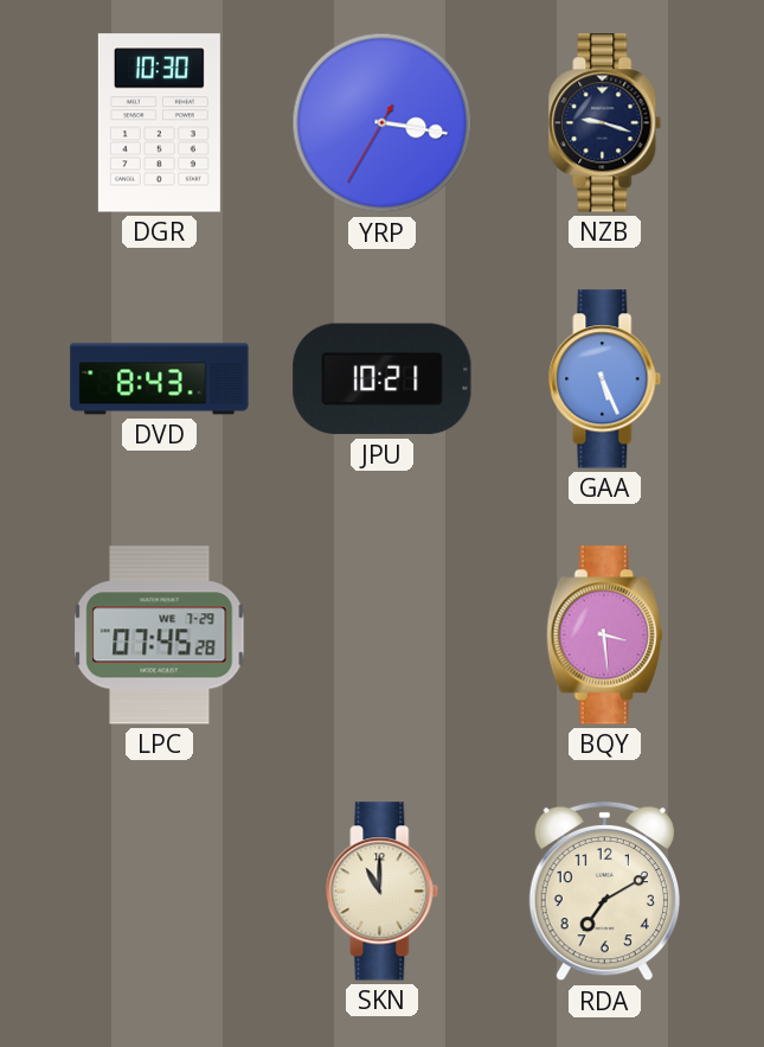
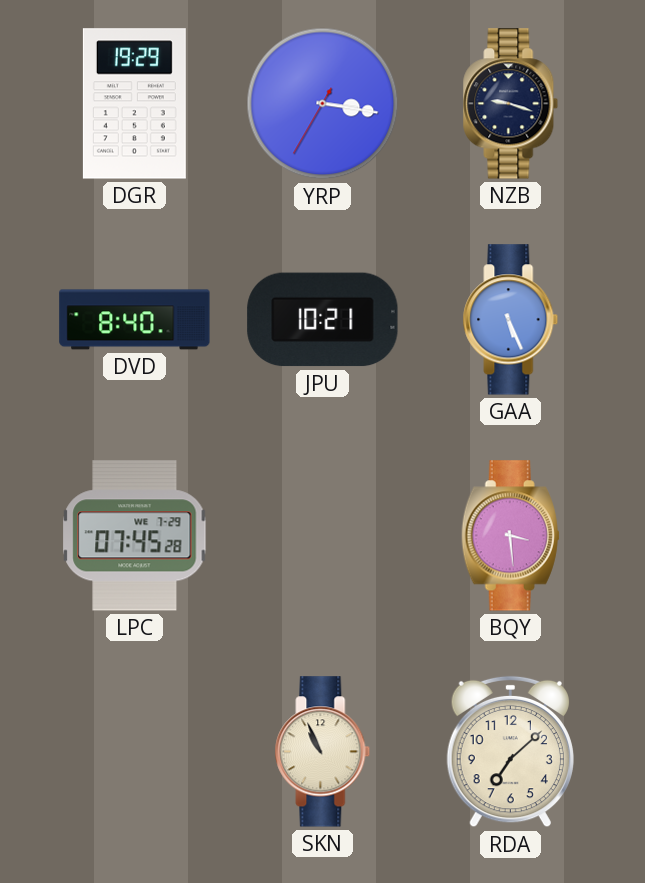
DGR: 10:30 -> 19:29
DVD: 8:43 -> 8:40
SKN: 11:00 -> 10:56
RDA: 7:10 -> 7:08
